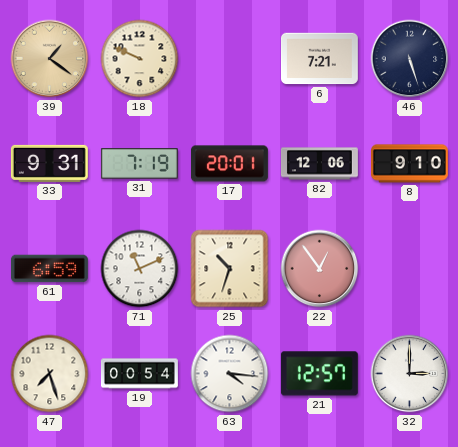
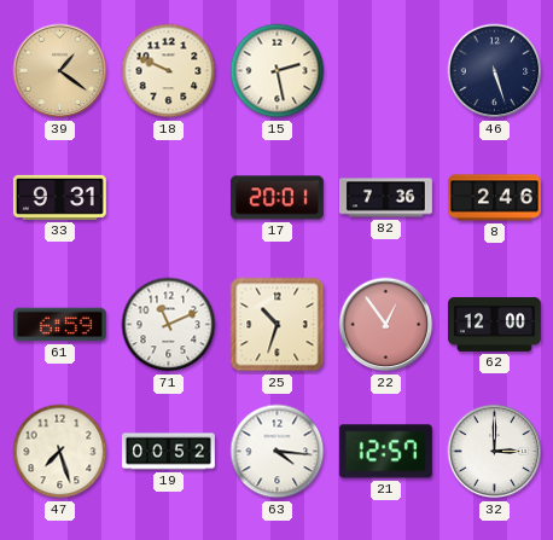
15: none -> 2:28
6: 7:21 -> none
31: 7:19 -> none
82: 12:06 -> 7:36
8: 9:10 -> 2:46
62: none -> 12:00
19: 00:54 -> 00:52
